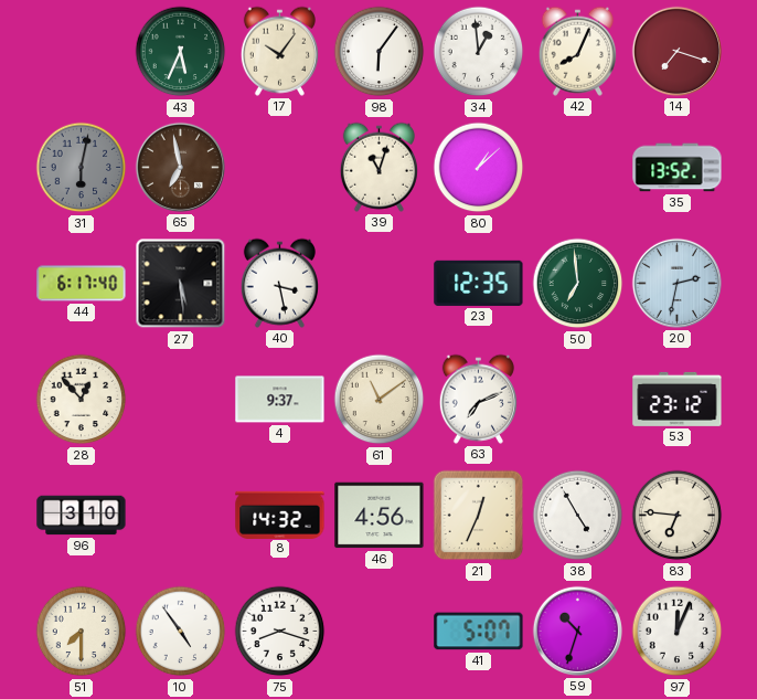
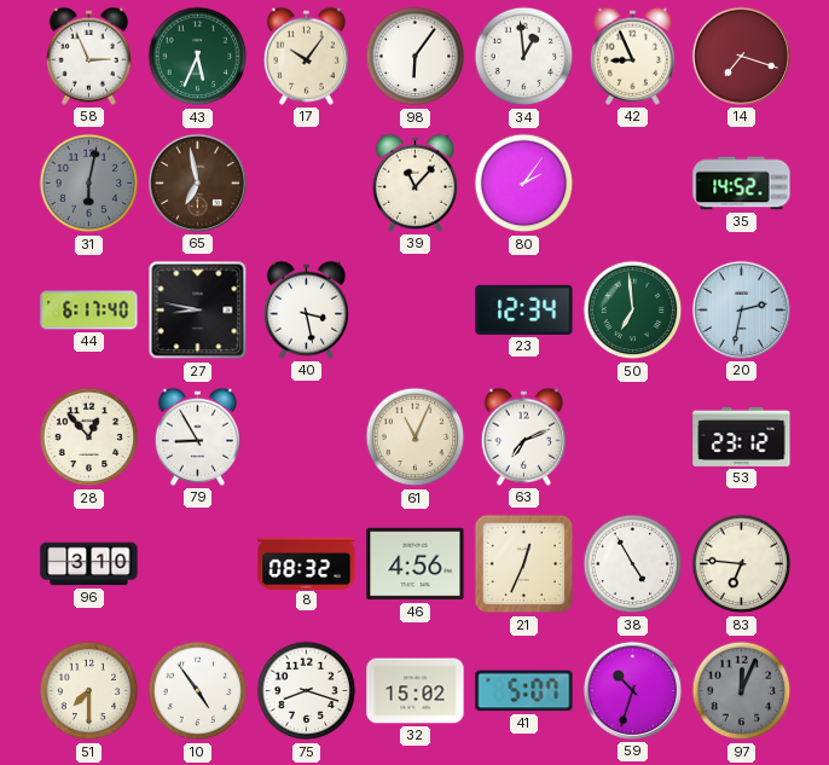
58: none -> 2:56
42: 8:04 -> 8:56
39: 11:03 -> 11:07
80: 1:08 -> 2:06
35: 13:52 -> 14:52
27: 5:29 -> 8:47
23: 12:35 -> 12:34
79: none -> 8:55
4: 9:37 -> none
61: 11:09 -> 11:04
8: 14:32 -> 08:32
32: none -> 15:02
97 dial: white -> grey
